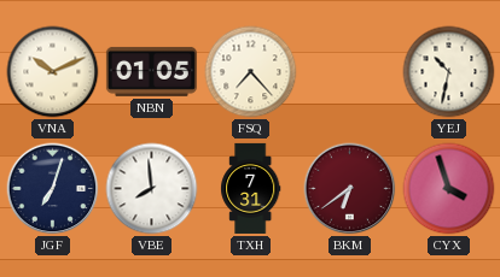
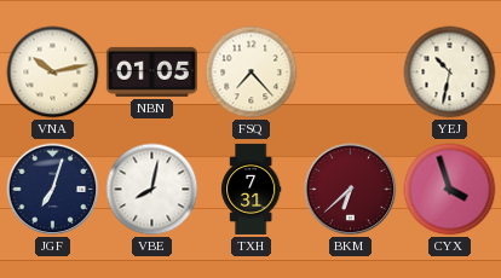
VNA: 10:11 -> 10:13
VBE: 7:59 -> 8:02
BKM: 6:39 -> 6:38
